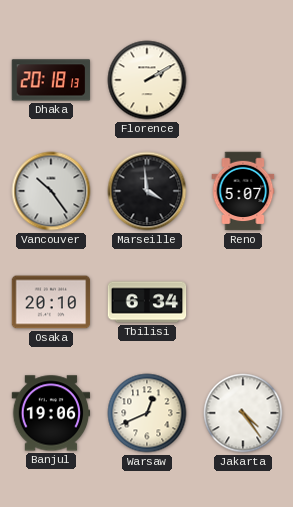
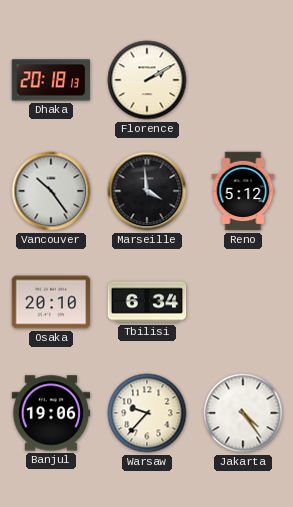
Reno: 5:07 -> 5:12
Warsaw: 12:41 -> 9:37
